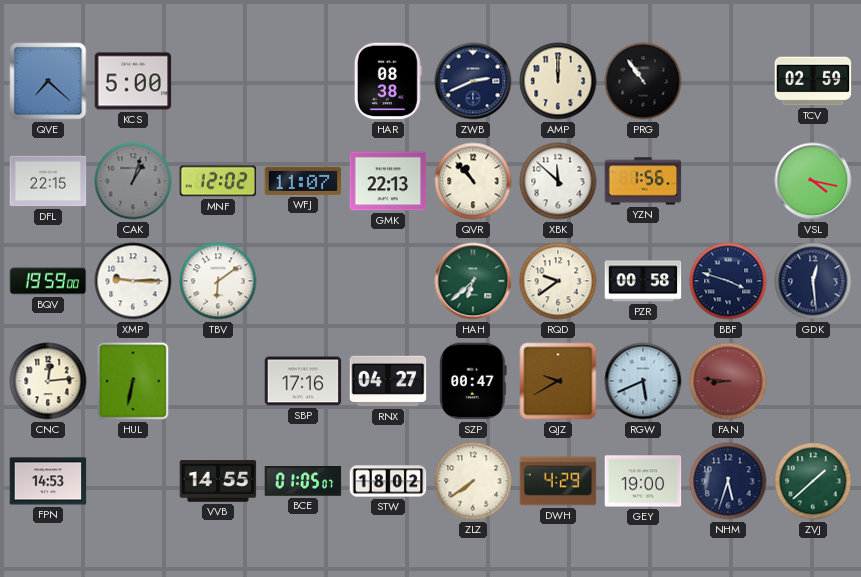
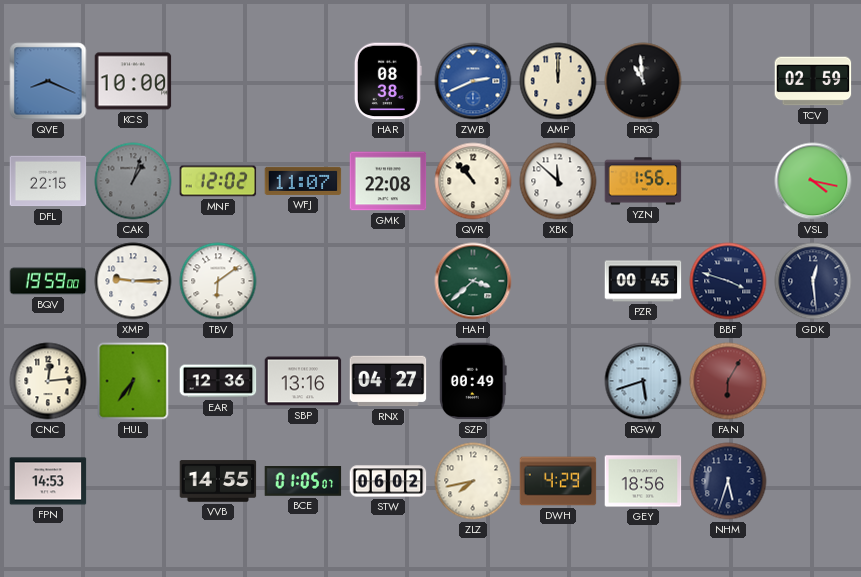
QVE: 7:22 -> 8:19
KCS: 5:00 -> 10:00
ZWB dial: navy -> blue
PRG: 10:54 -> 10:59
GMK: 22:13 -> 22:08
HAH: 6:38 -> 3:38
RQD: 9:39 -> none
PZR: 00:58 -> 00:45
HUL: 6:32 -> 6:36
EAR: none -> 12:36
SBP: 17:16 -> 13:16
SZP: 00:47 -> 00:49
QJZ: 9:40 -> none
RGW: 5:41 -> 5:42
FAN: 8:46 -> 6:05
STW: 18:02 -> 06:02
ZLZ: 7:39 -> 7:43
GEY: 19:00 -> 18:56
ZVJ: 1:38 -> none
